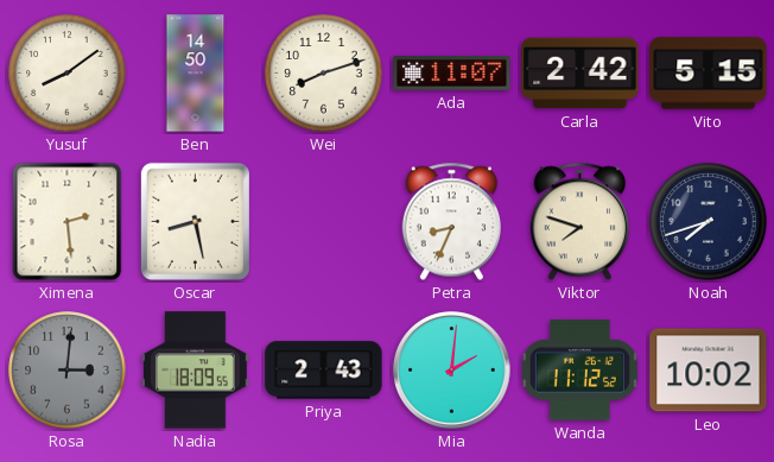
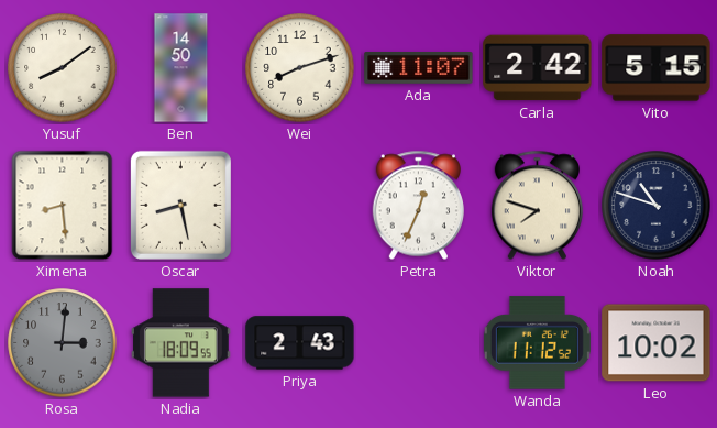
Ximena: 2:29 -> 8:29
Petra: 8:34 -> 12:34
Noah: 7:42 -> 10:48
Mia: 2:01 -> none
